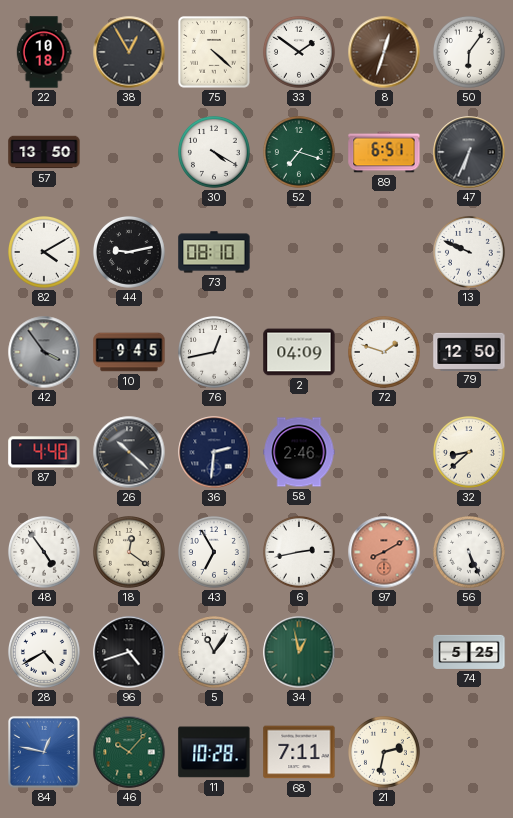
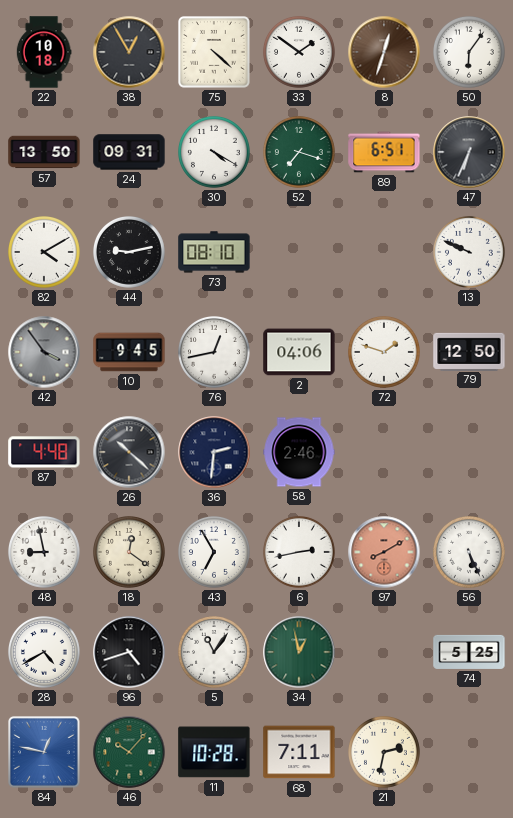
24: none -> 09:31
2: 04:09 -> 04:06
32: 8:38 -> none
48: 4:54 -> 8:58
